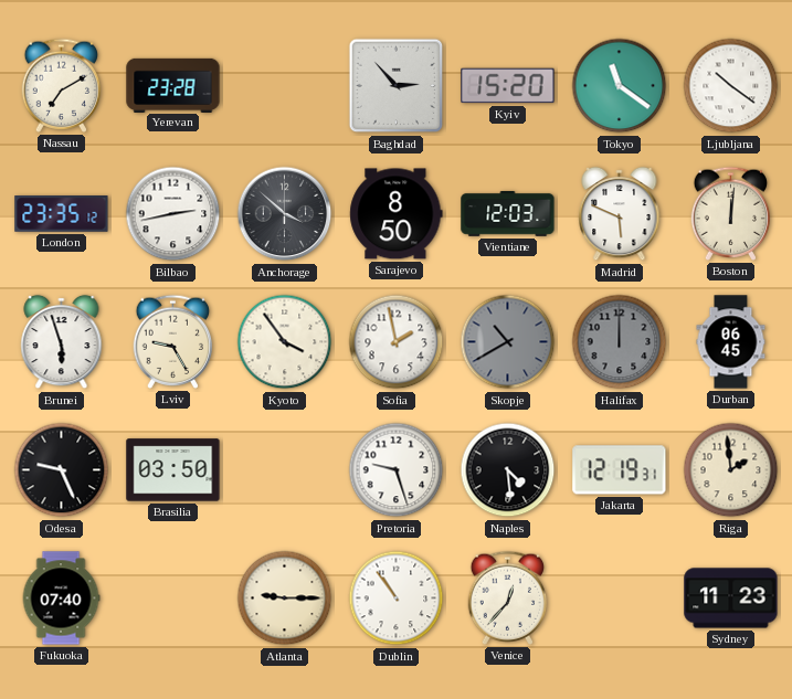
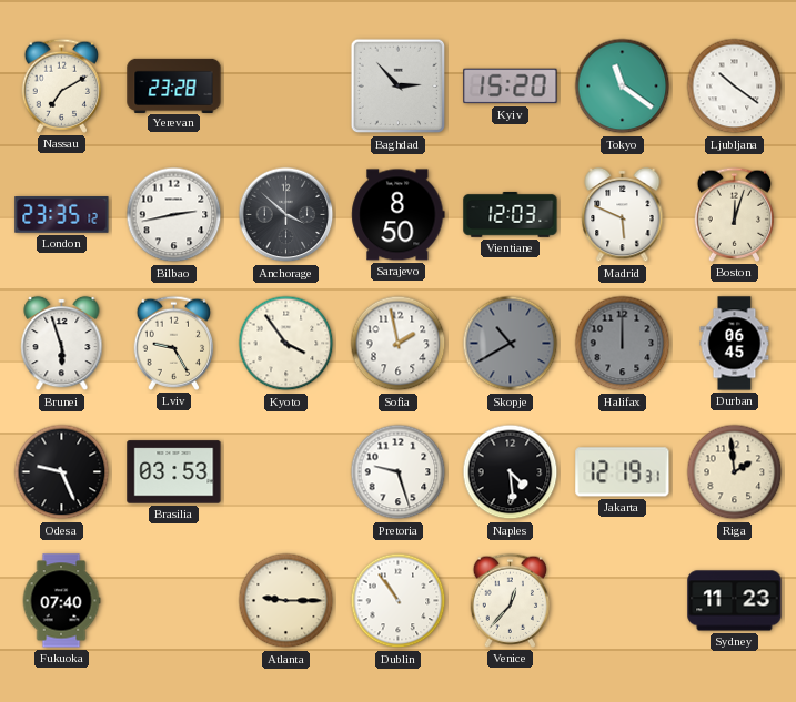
Boston: 12:01 -> 12:03
Brasilia: 03:50 -> 03:53
